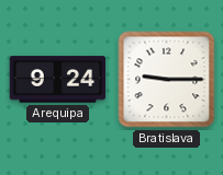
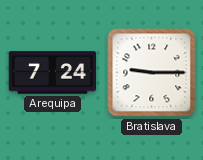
Arequipa: 9:24 -> 7:24
